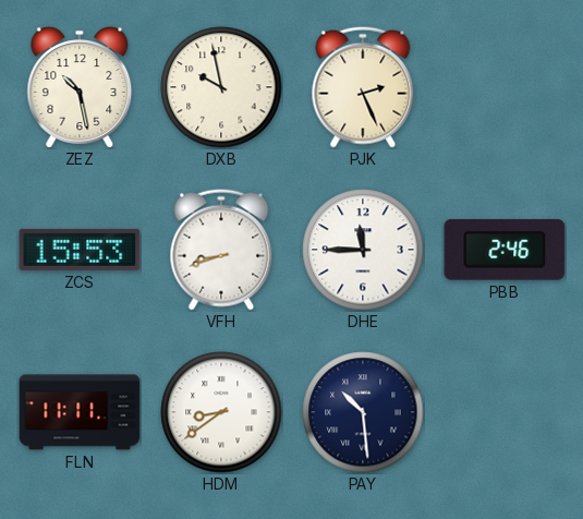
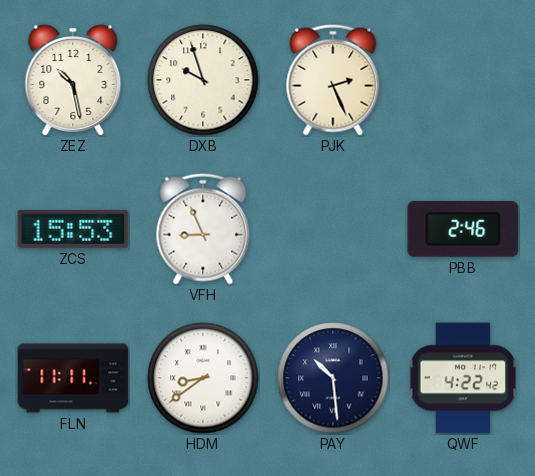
DXB: 9:58 -> 9:57
VFH: 8:42 -> 8:56
DHE: 11:45 -> none
QWF: none -> 4:22
